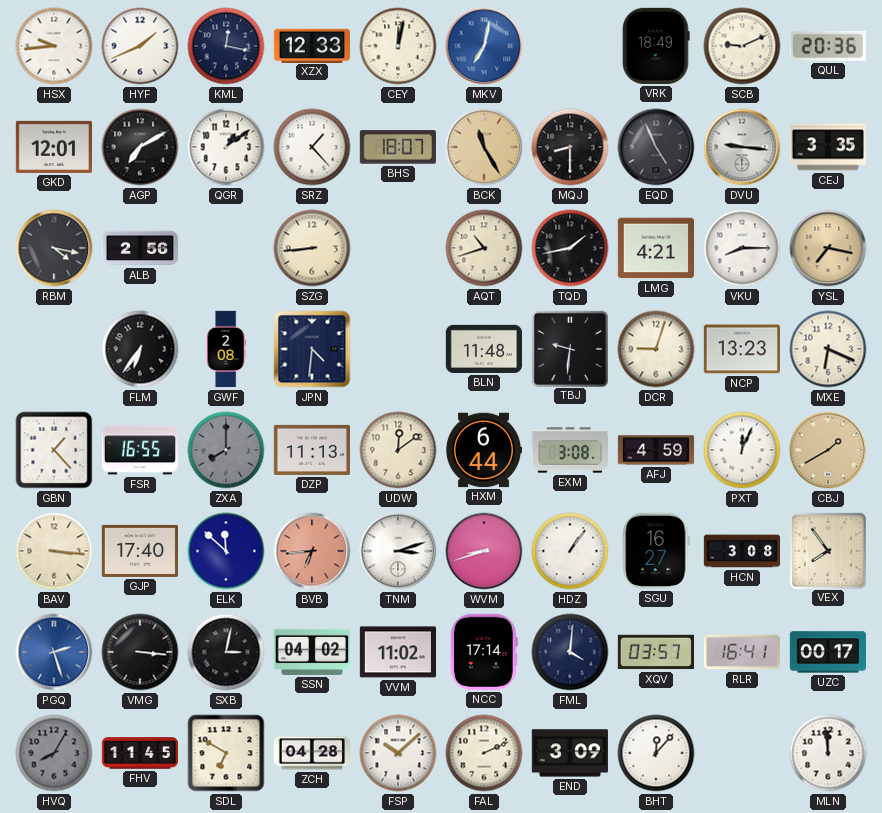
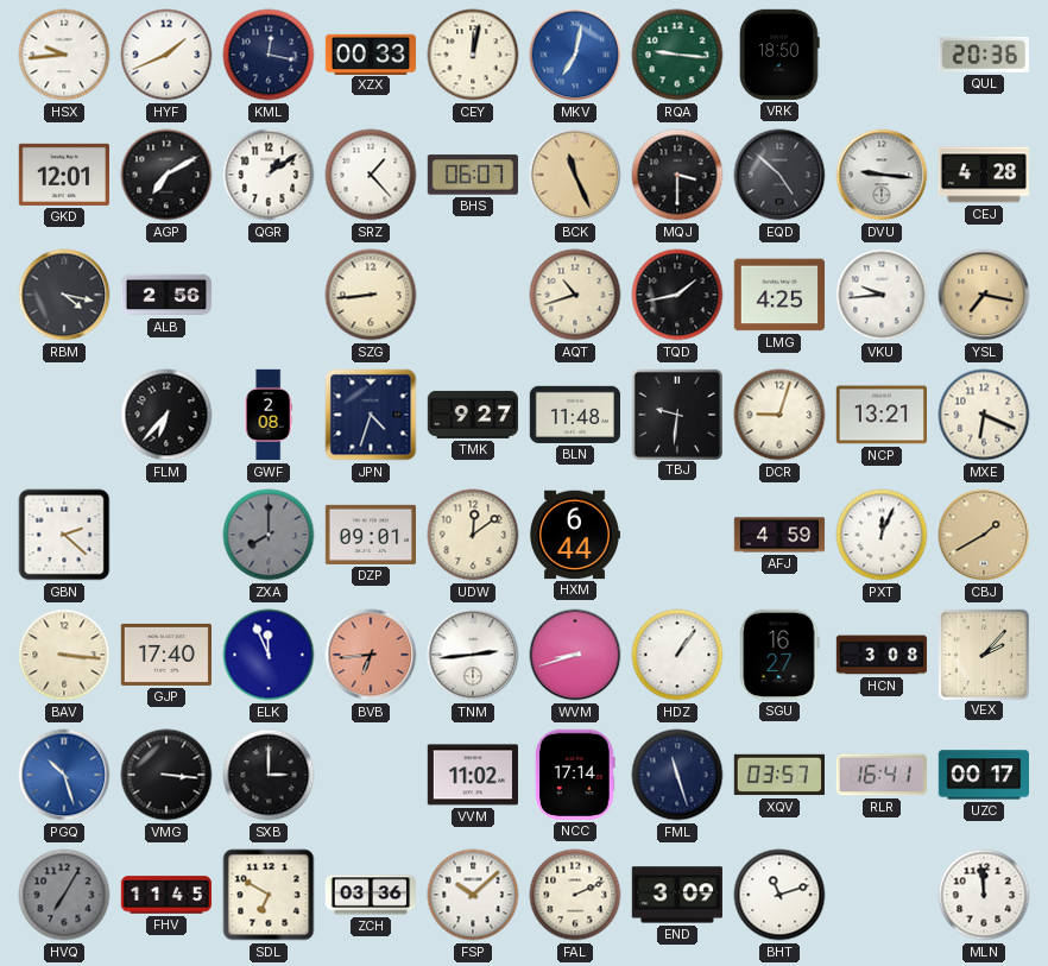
XZX: 12:33 -> 00:33
RQA: none -> 9:16
VRK: 18:49 -> 18:50
SCB: 9:11 -> none
BHS: 18:07 -> 06:07
BCK: 11:25 -> 11:26
MQJ: 8:30 -> 3:30
EQD: 4:56 -> 4:52
CEJ: 3:35 -> 4:28
LMG: 4:21 -> 4:25
VKU: 8:15 -> 9:44
FLM: 6:36 -> 6:37
JPN: 4:31 -> 4:33
TMK: none -> 9:27
NCP: 13:23 -> 13:21
GBN: 1:23 -> 2:22
FSR: 16:55 -> none
DZP: 11:13 -> 09:01
EXM: 3:08 -> none
ELK: 11:52 -> 11:56
TNM: 3:12 -> 2:44
VEX: 7:54 -> 2:07
PGQ: 2:27 -> 10:27
SXB: 3:02 -> 3:00
SSN: 04:02 -> none
FML: 4:01 -> 11:27
HVQ: 8:05 -> 7:05
ZCH: 04:28 -> 03:36
BHT: 12:07 -> 11:12
